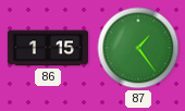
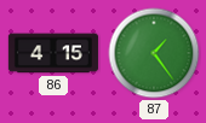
86: 1:15 -> 4:15
